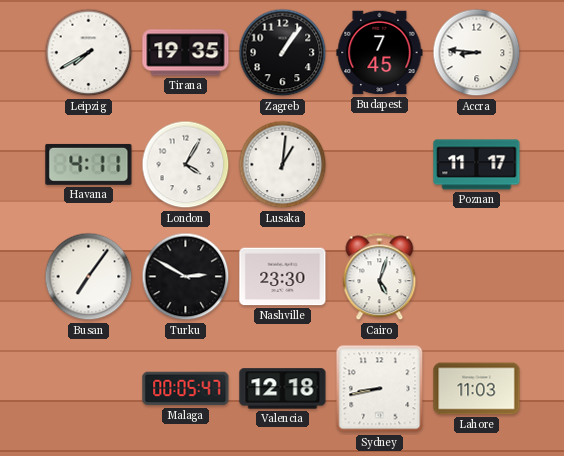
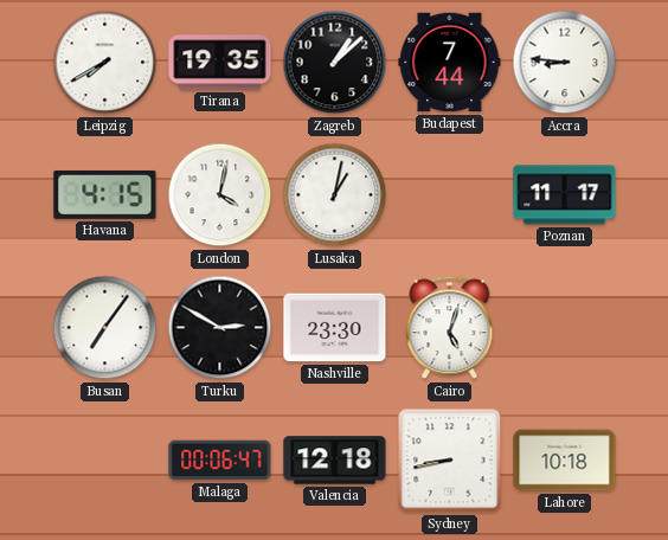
Zagreb: 1:06 -> 1:08
Budapest: 7:45 -> 7:44
Havana: 4:11 -> 4:15
London: 4:05 -> 4:02
Lusaka: 1:01 -> 1:02
Malaga: 00:05 -> 00:06
Lahore: 11:03 -> 10:18
